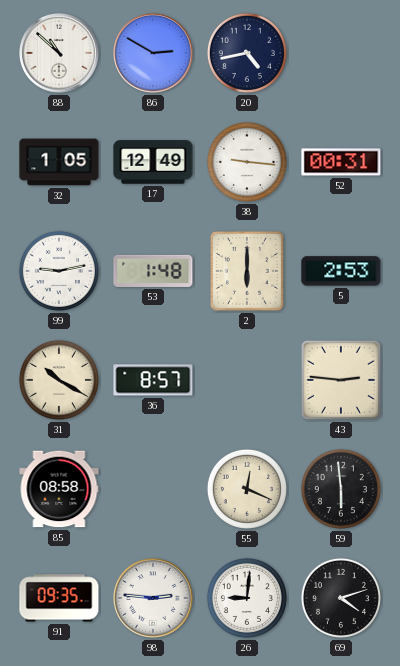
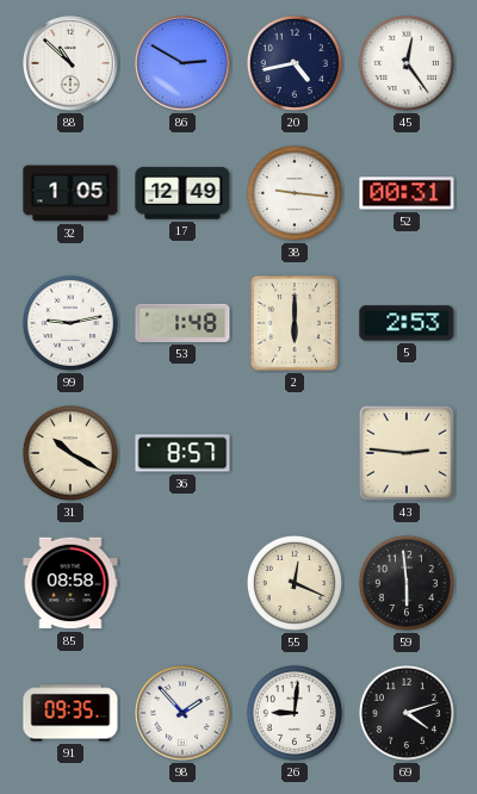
45: none -> 12:24
98: 2:46 -> 1:53
